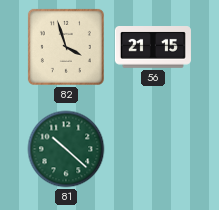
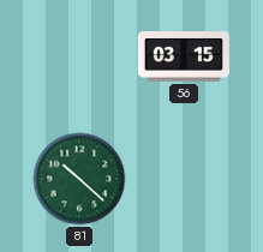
82: 3:57 -> none
56: 21:15 -> 03:15
